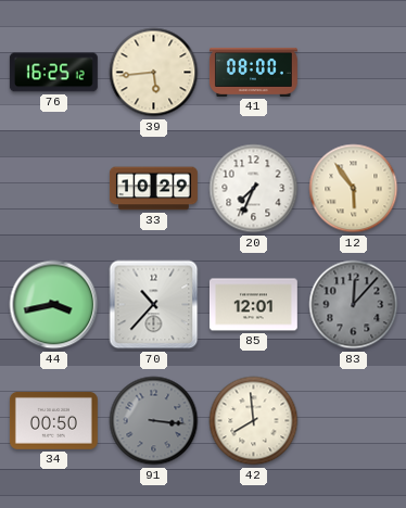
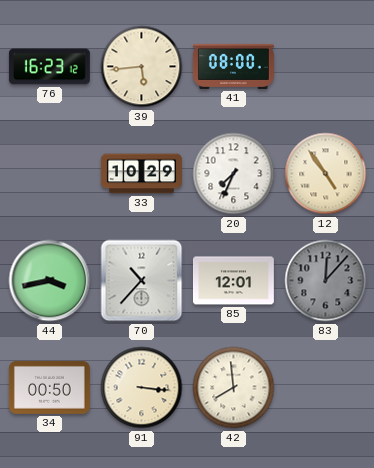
76: 16:25 -> 16:23
12: 5:54 -> 4:54
91 dial: grey -> cream
